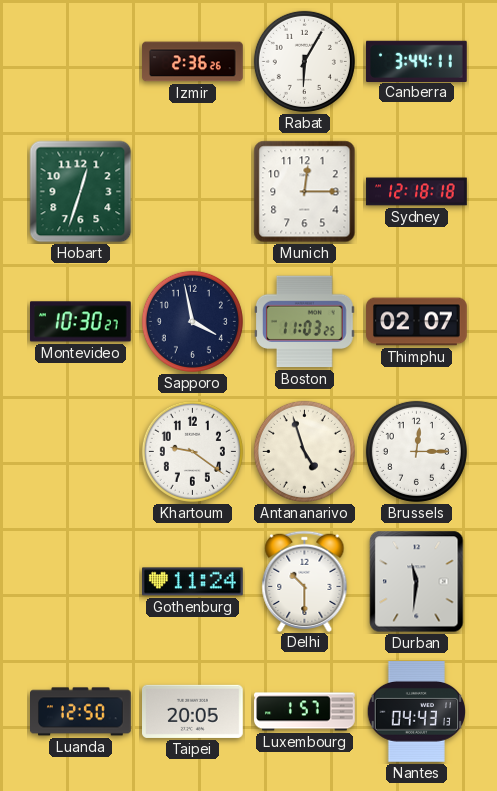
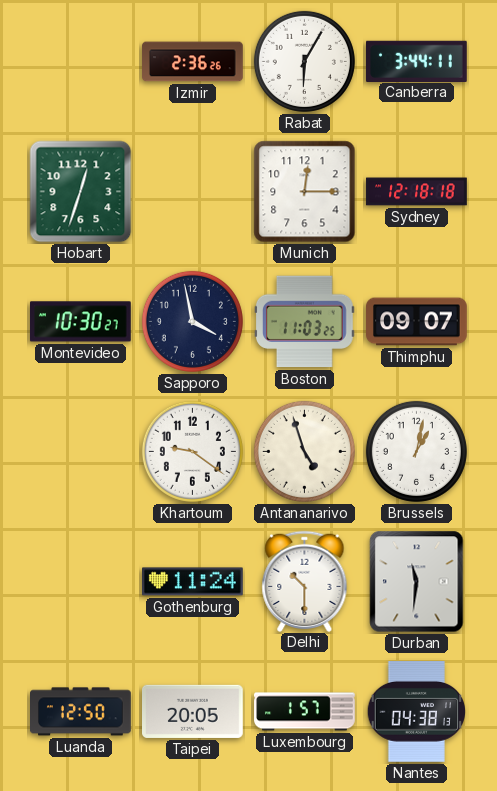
Thimphu: 02:07 -> 09:07
Brussels: 12:15 -> 1:02
Nantes: 04:43 -> 04:38
